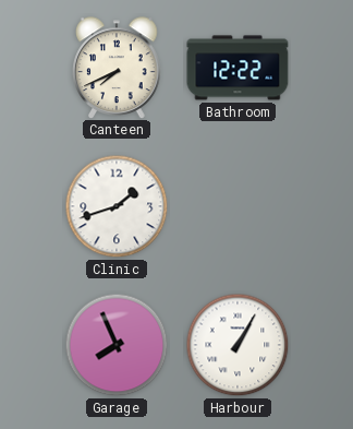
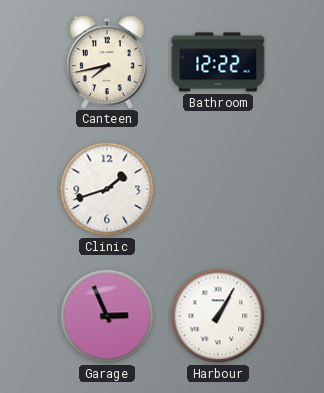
Canteen: 7:41 -> 7:43
Garage: 7:56 -> 2:56
